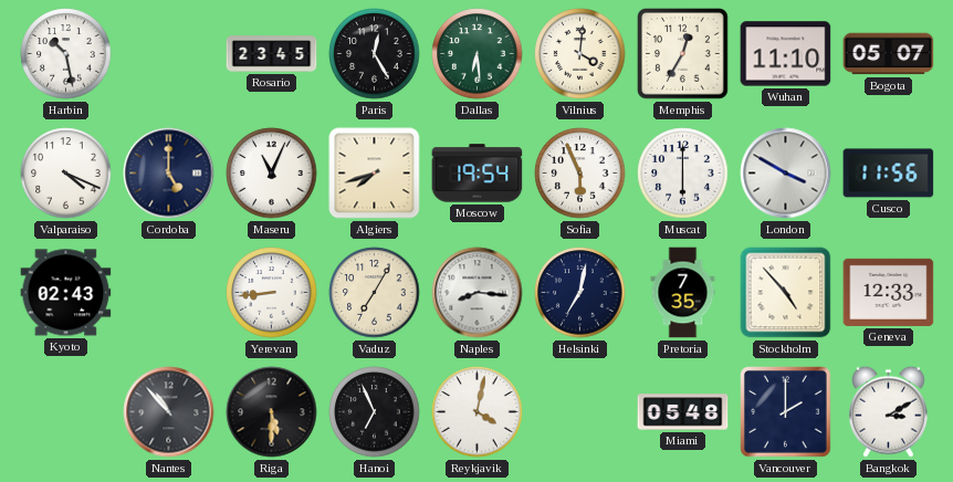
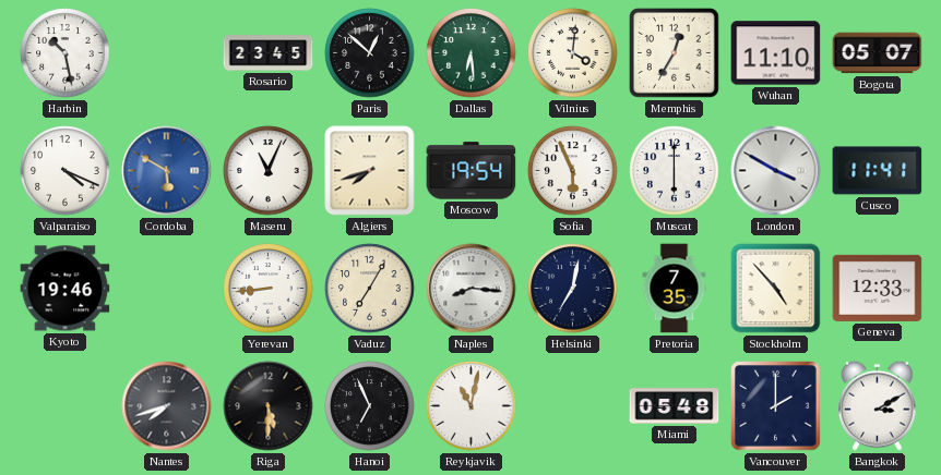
Paris: 12:25 -> 12:52
Cordoba: 5:00 -> 5:50
Cordoba dial: navy -> blue
Cusco: 11:56 -> 11:41
Kyoto: 02:43 -> 19:46
Nantes: 10:53 -> 7:42
Reykjavik: 4:02 -> 11:02
